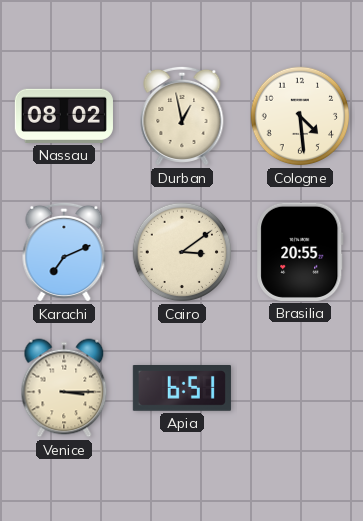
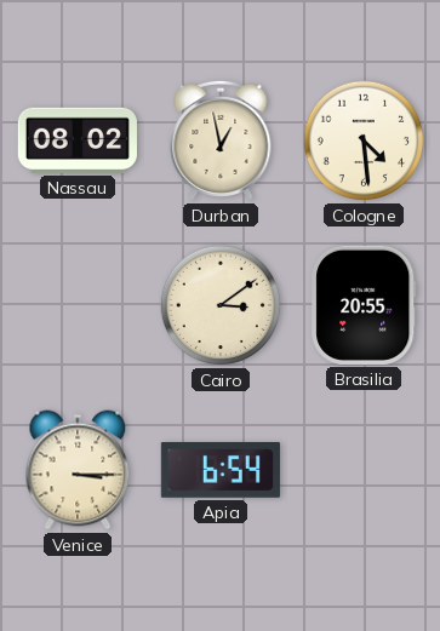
Karachi: 7:11 -> none
Apia: 6:51 -> 6:54
